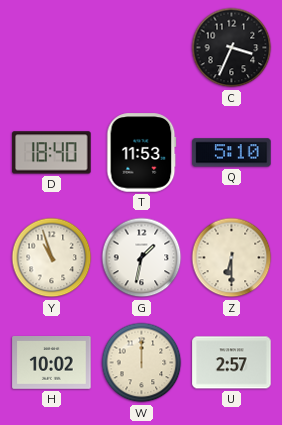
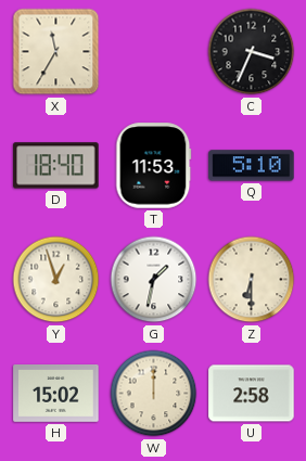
X: none -> 11:35
Y: 10:57 -> 12:57
H: 10:02 -> 15:02
U: 2:57 -> 2:58
